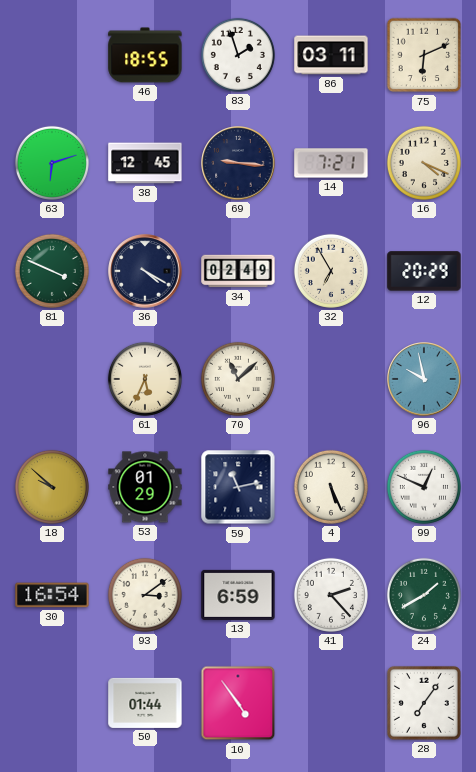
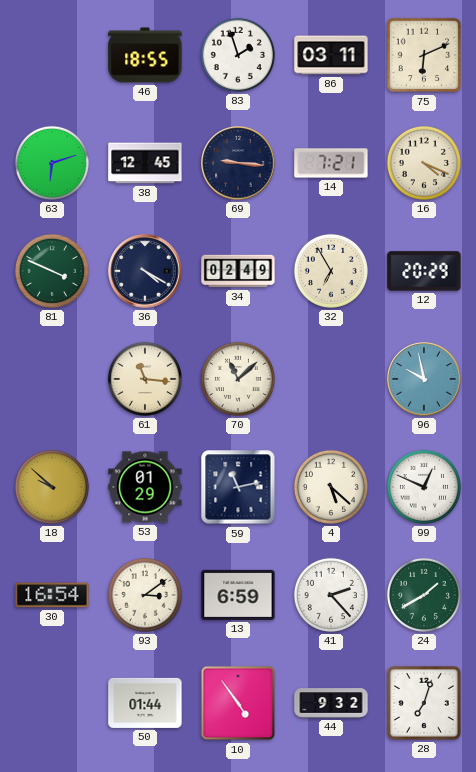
61: 5:34 -> 11:16
4: 5:26 -> 5:22
44: none -> 9:32
28: 7:06 -> 7:03
